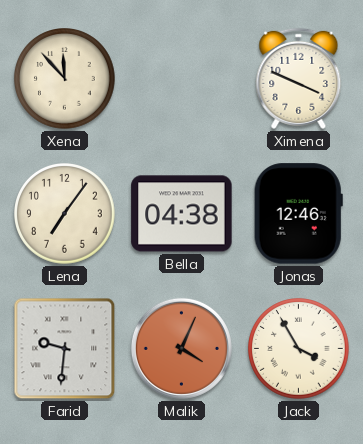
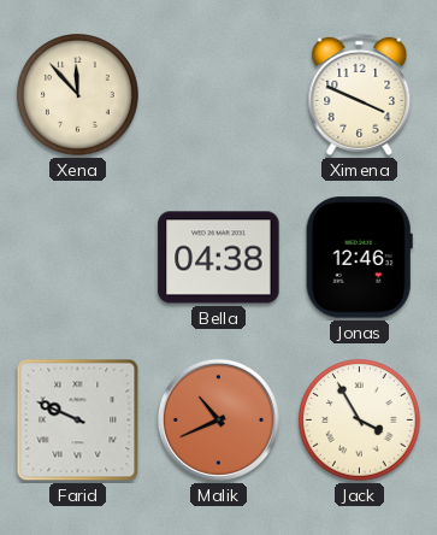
Lena: 7:06 -> none
Farid: 9:31 -> 9:49
Malik: 4:04 -> 10:41
